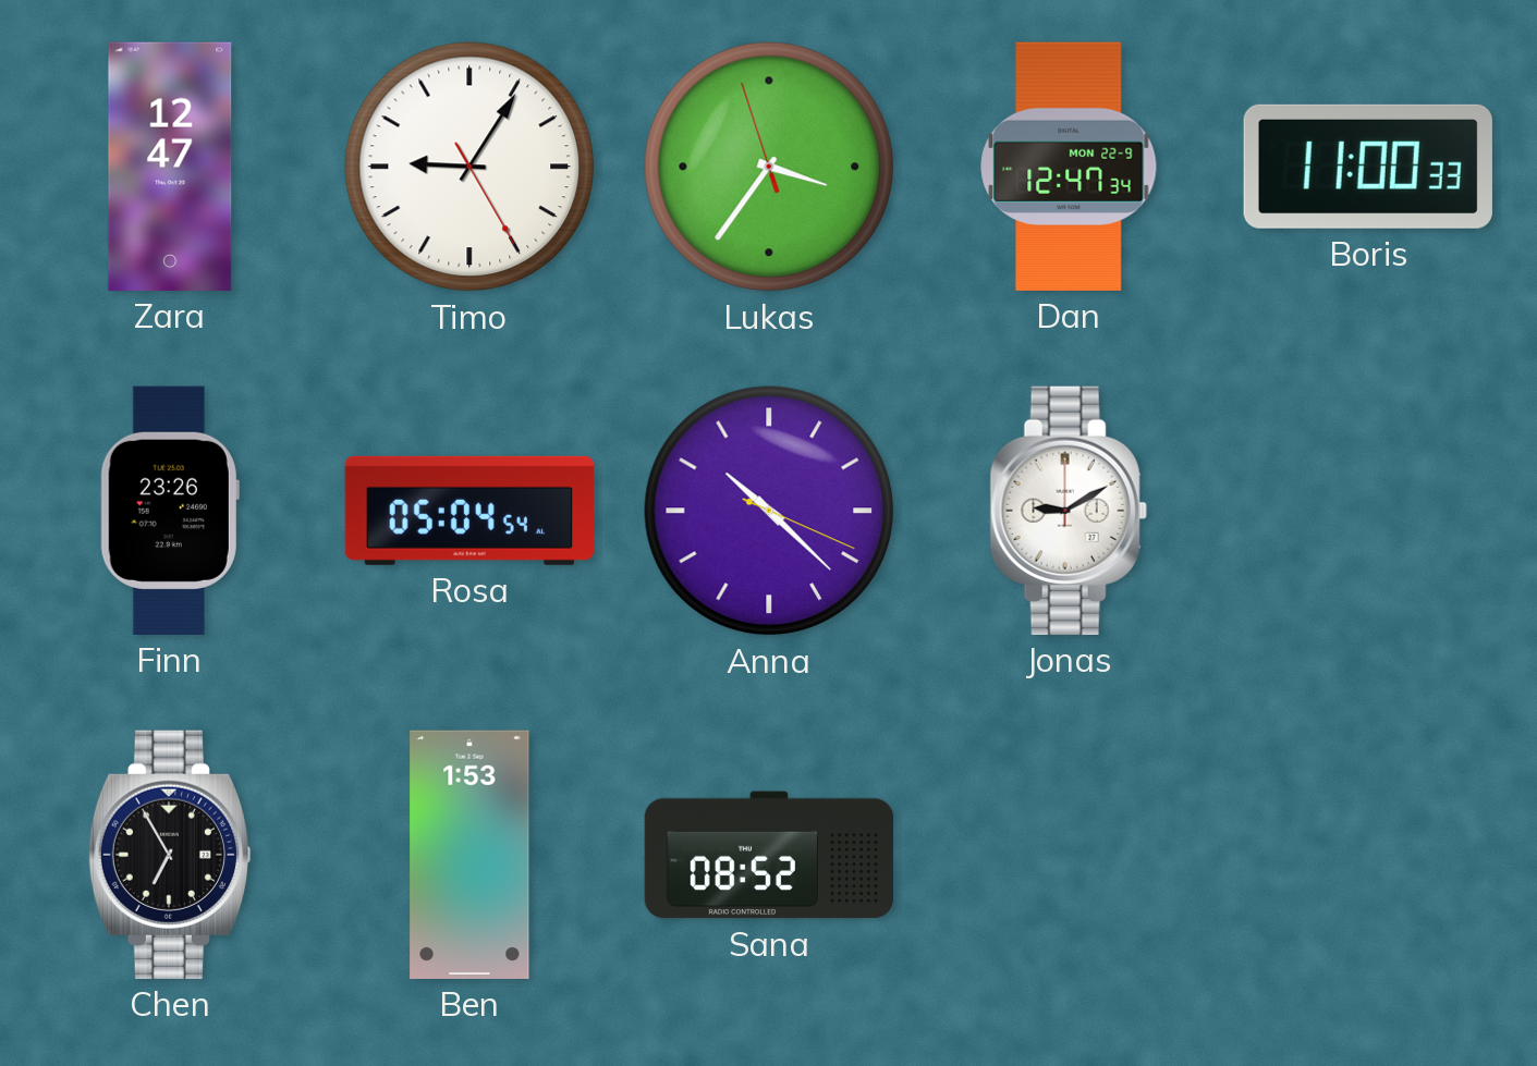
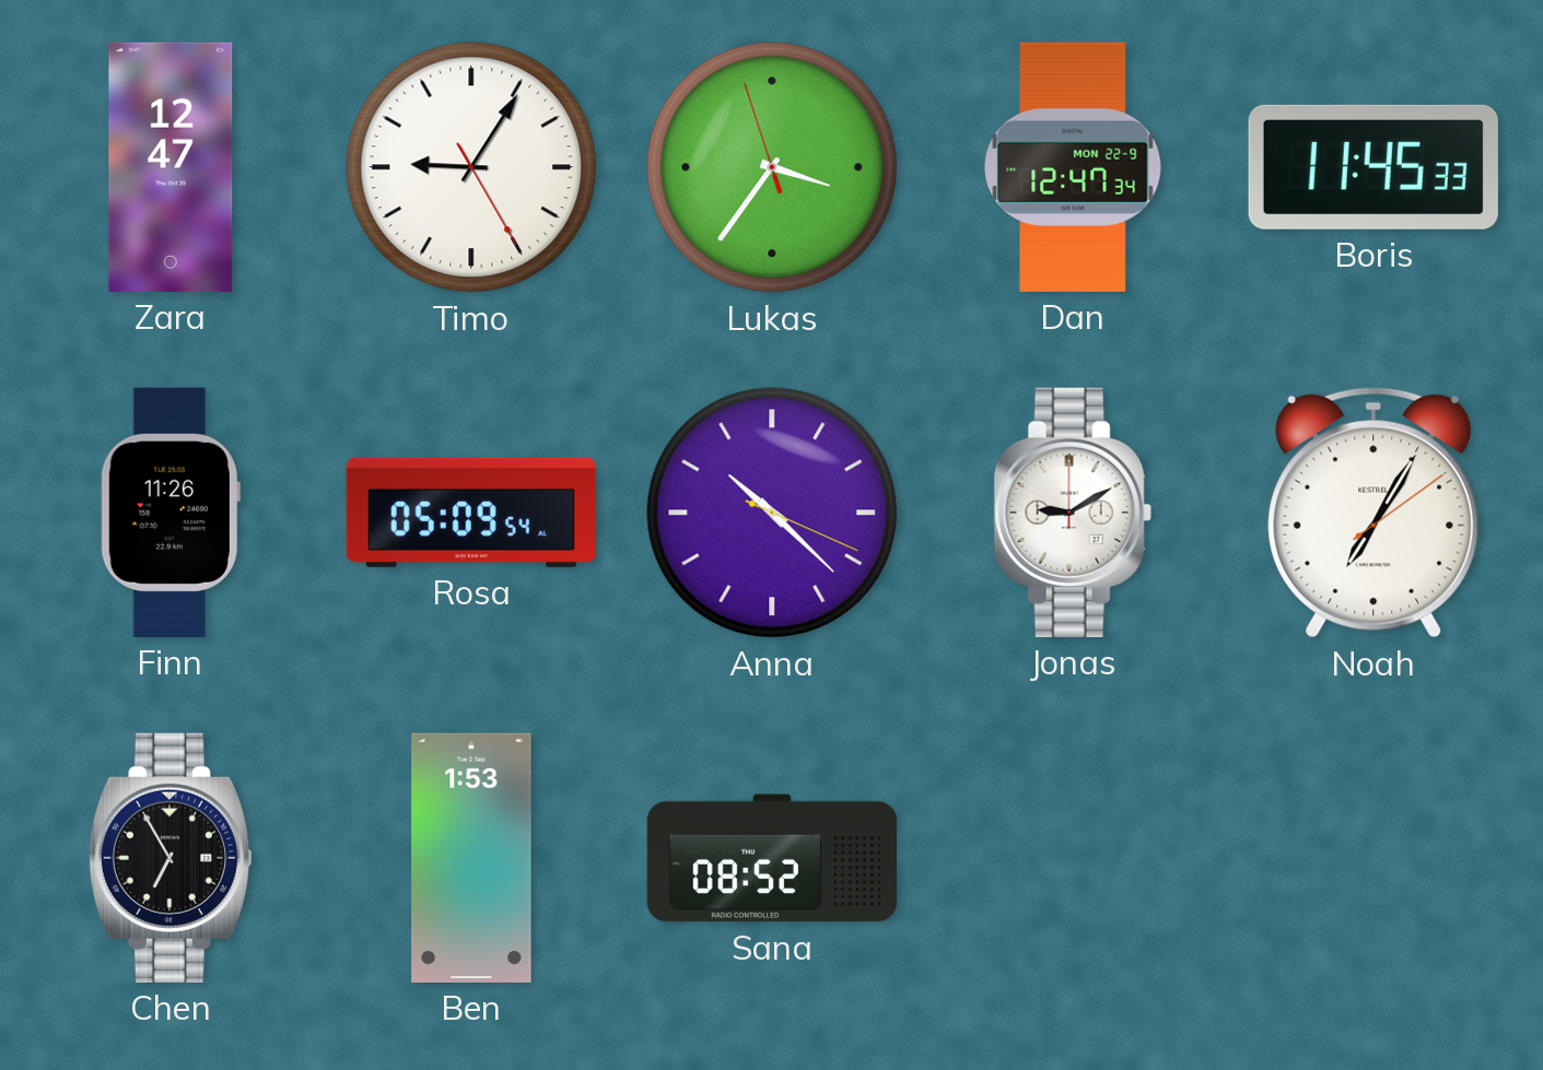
Boris: 11:00 -> 11:45
Finn: 23:26 -> 11:26
Rosa: 05:04 -> 05:09
Noah: none -> 7:05
